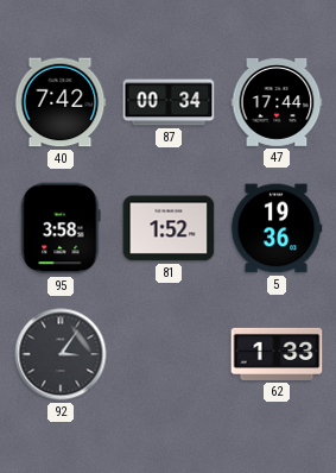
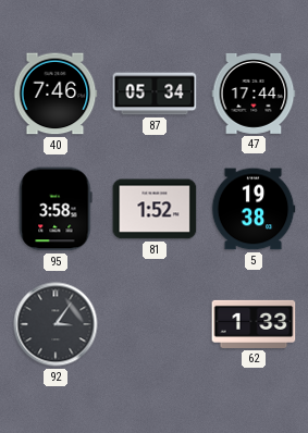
40: 7:42 -> 7:46
87: 00:34 -> 05:34
5: 19:36 -> 19:38
